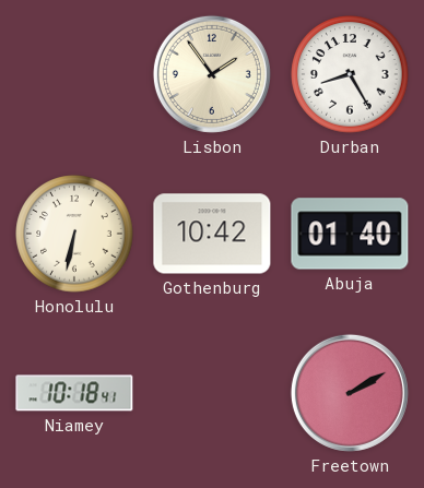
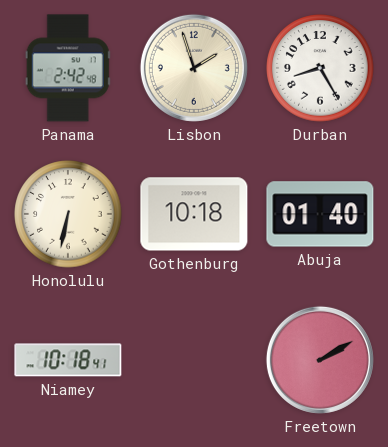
Panama: none -> 2:42
Lisbon: 1:54 -> 1:57
Gothenburg: 10:42 -> 10:18
